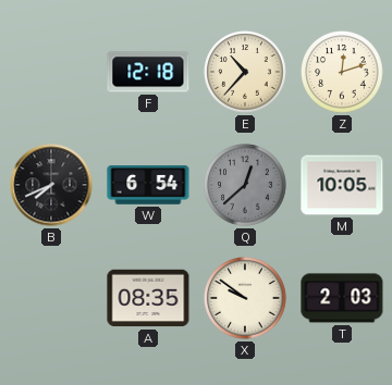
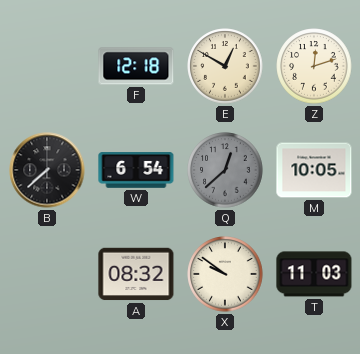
E: 10:37 -> 12:50
B: 7:41 -> 7:38
A: 08:35 -> 08:32
T: 2:03 -> 11:03
